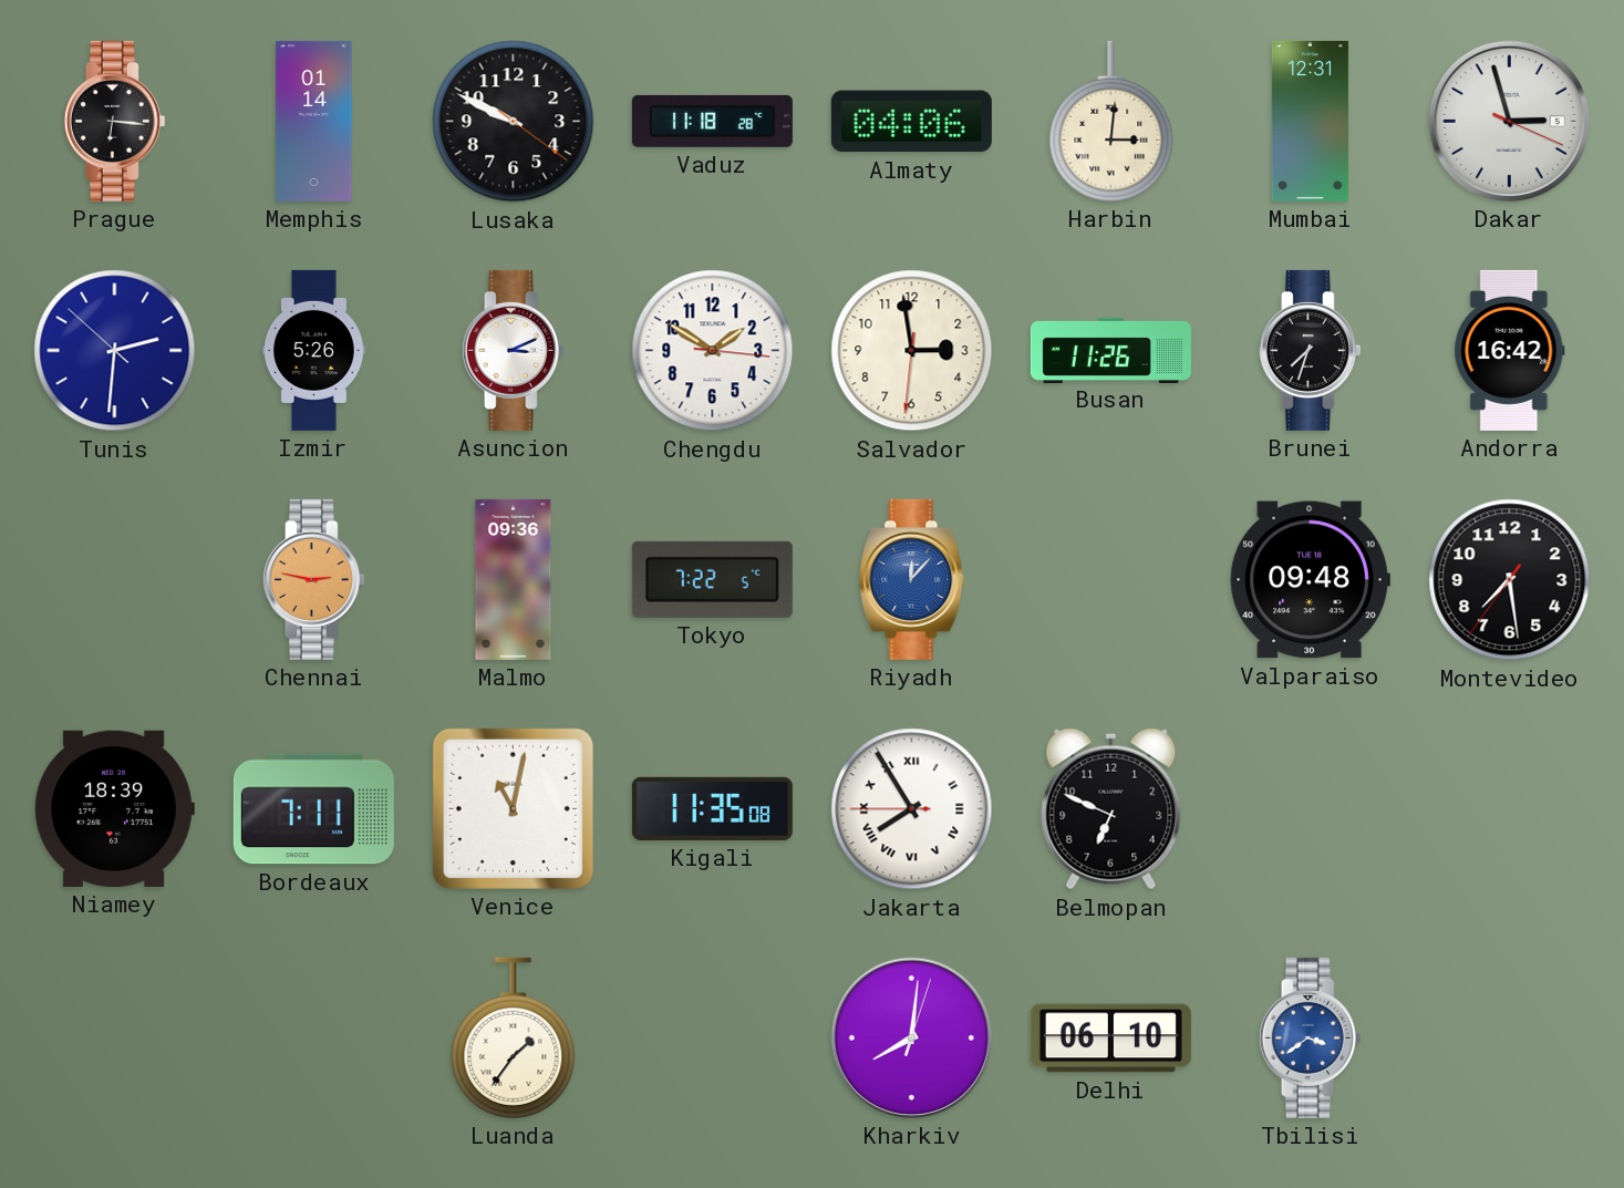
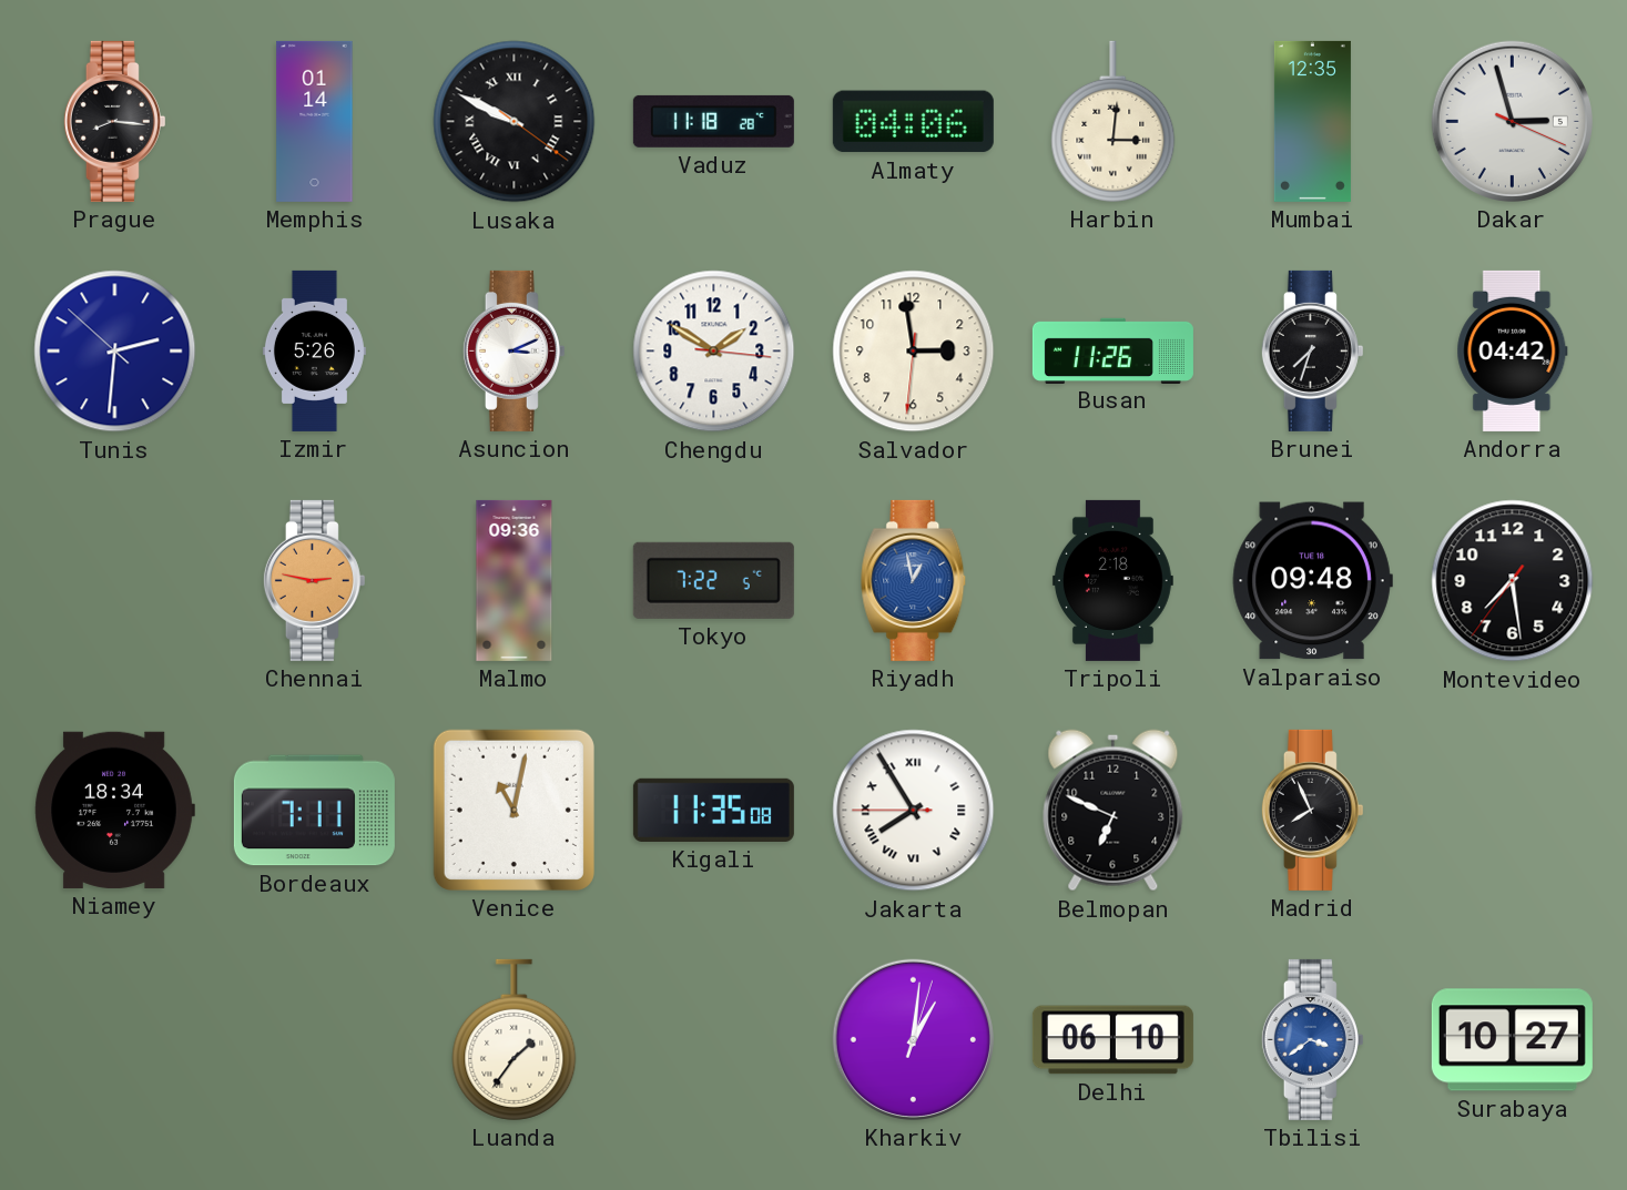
Prague: 6:16 -> 8:16
Lusaka numerals: Arabic -> Roman
Mumbai: 12:31 -> 12:35
Andorra: 16:42 -> 04:42
Riyadh: 12:07 -> 12:58
Tripoli: none -> 2:18
Niamey: 18:39 -> 18:34
Madrid: none -> 7:56
Kharkiv: 8:01 -> 1:01
Surabaya: none -> 10:27
